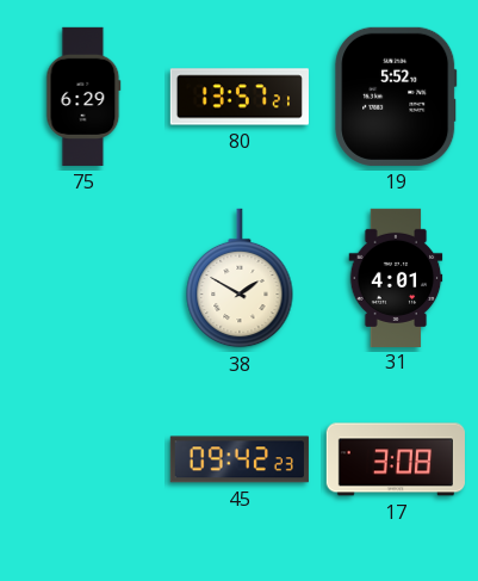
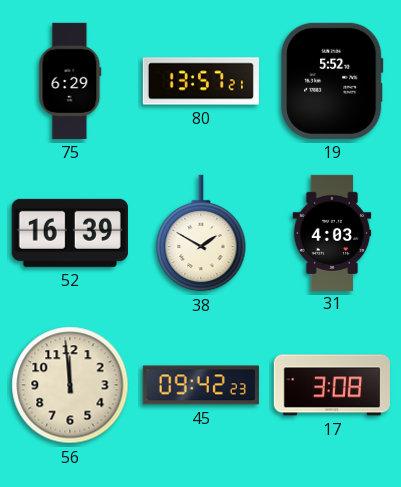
52: none -> 16:39
31: 4:01 -> 4:03
56: none -> 11:59
